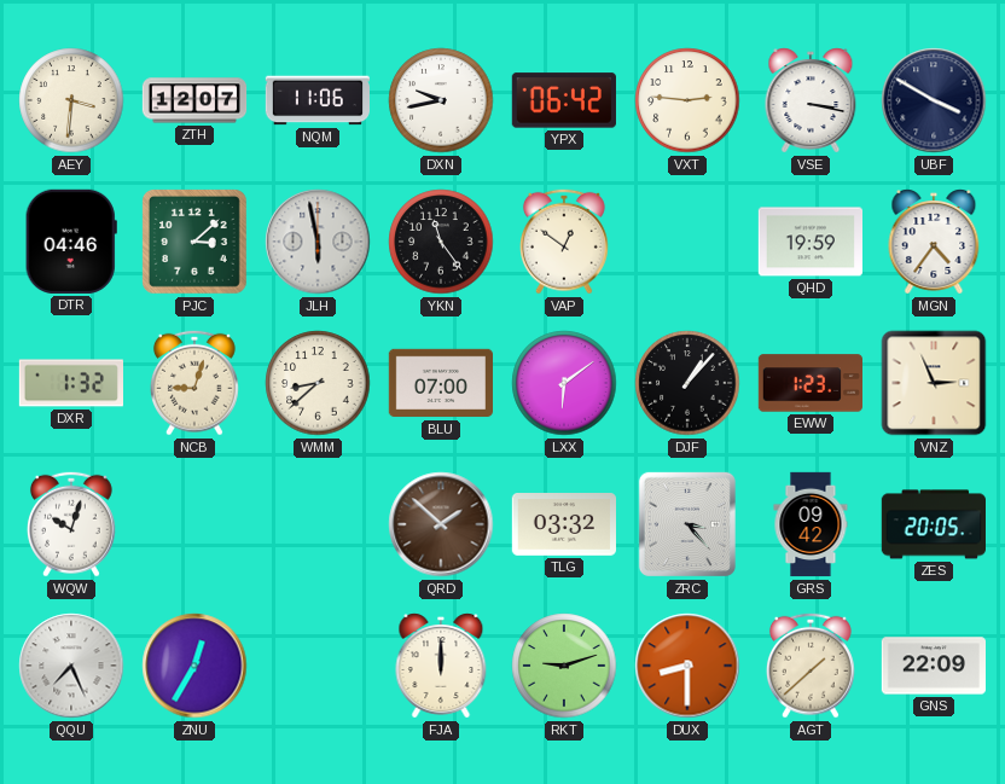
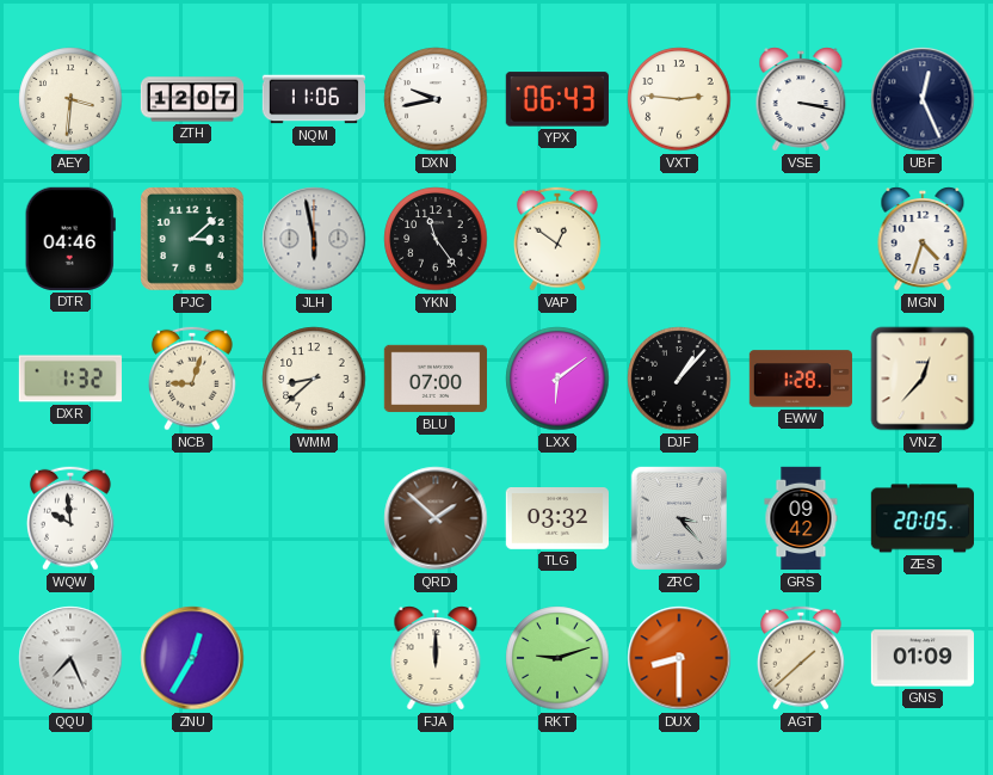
YPX: 06:42 -> 06:43
UBF: 3:50 -> 12:26
QHD: 19:59 -> none
MGN: 4:36 -> 4:33
EWW: 1:23 -> 1:28
VNZ: 2:56 -> 12:37
WQW: 10:03 -> 9:59
GNS: 22:09 -> 01:09
